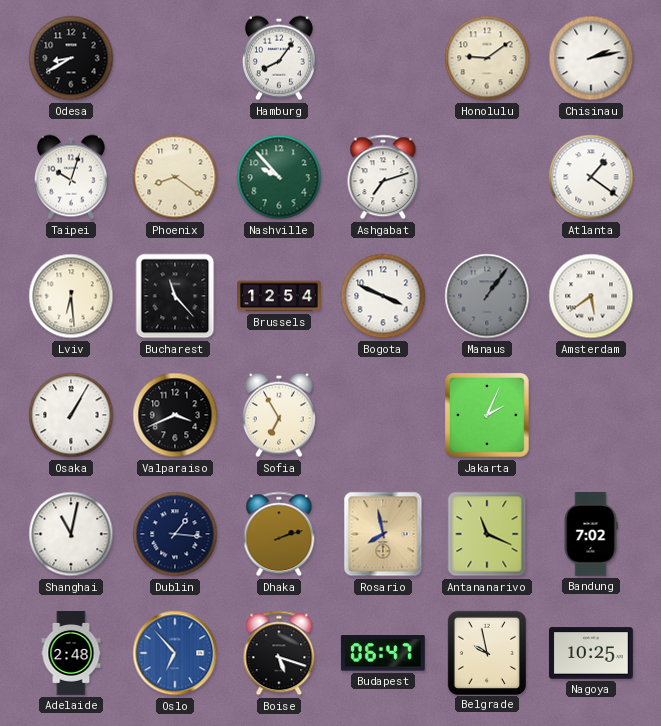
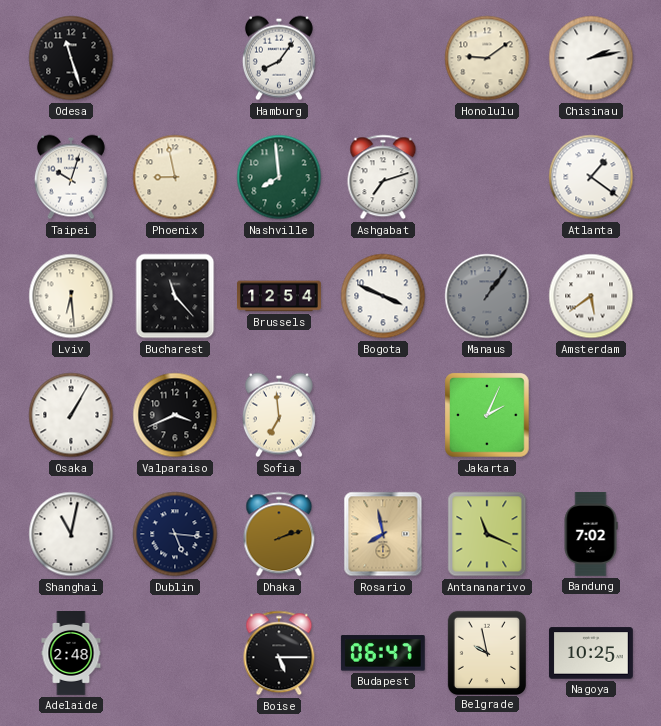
Odesa: 8:40 -> 11:27
Phoenix: 8:21 -> 8:58
Nashville: 9:53 -> 7:59
Sofia: 6:55 -> 6:59
Dublin: 1:16 -> 5:16
Oslo: 6:53 -> none
Boise: 5:18 -> 5:15
